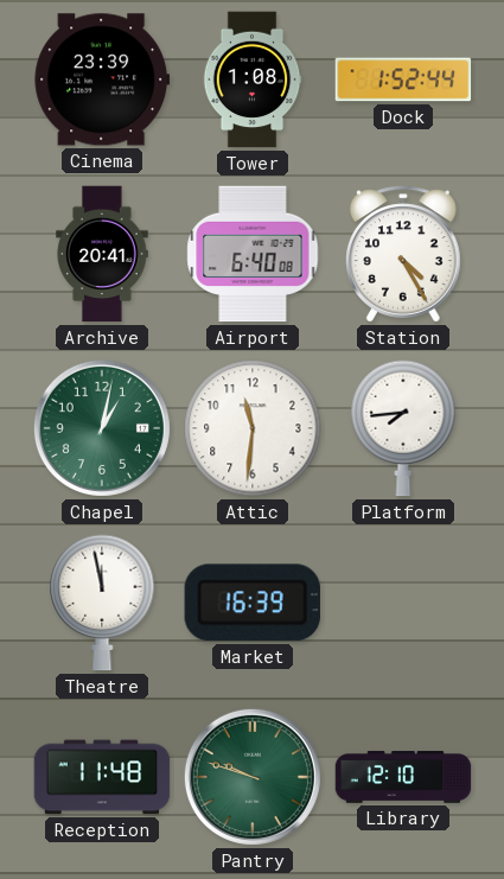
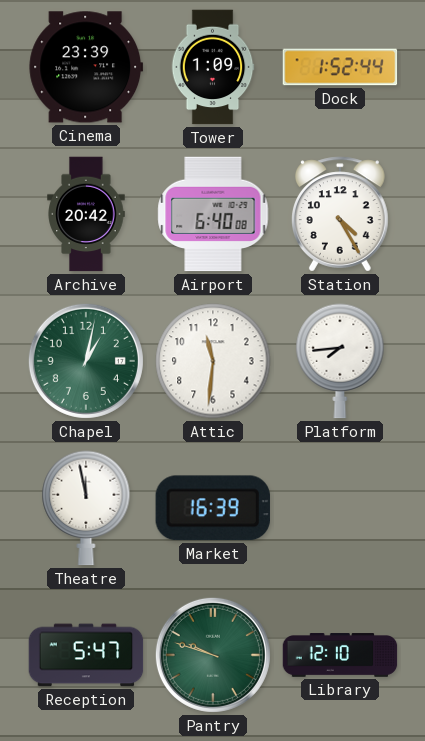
Tower: 1:08 -> 1:09
Archive: 20:41 -> 20:42
Reception: 11:48 -> 5:47
